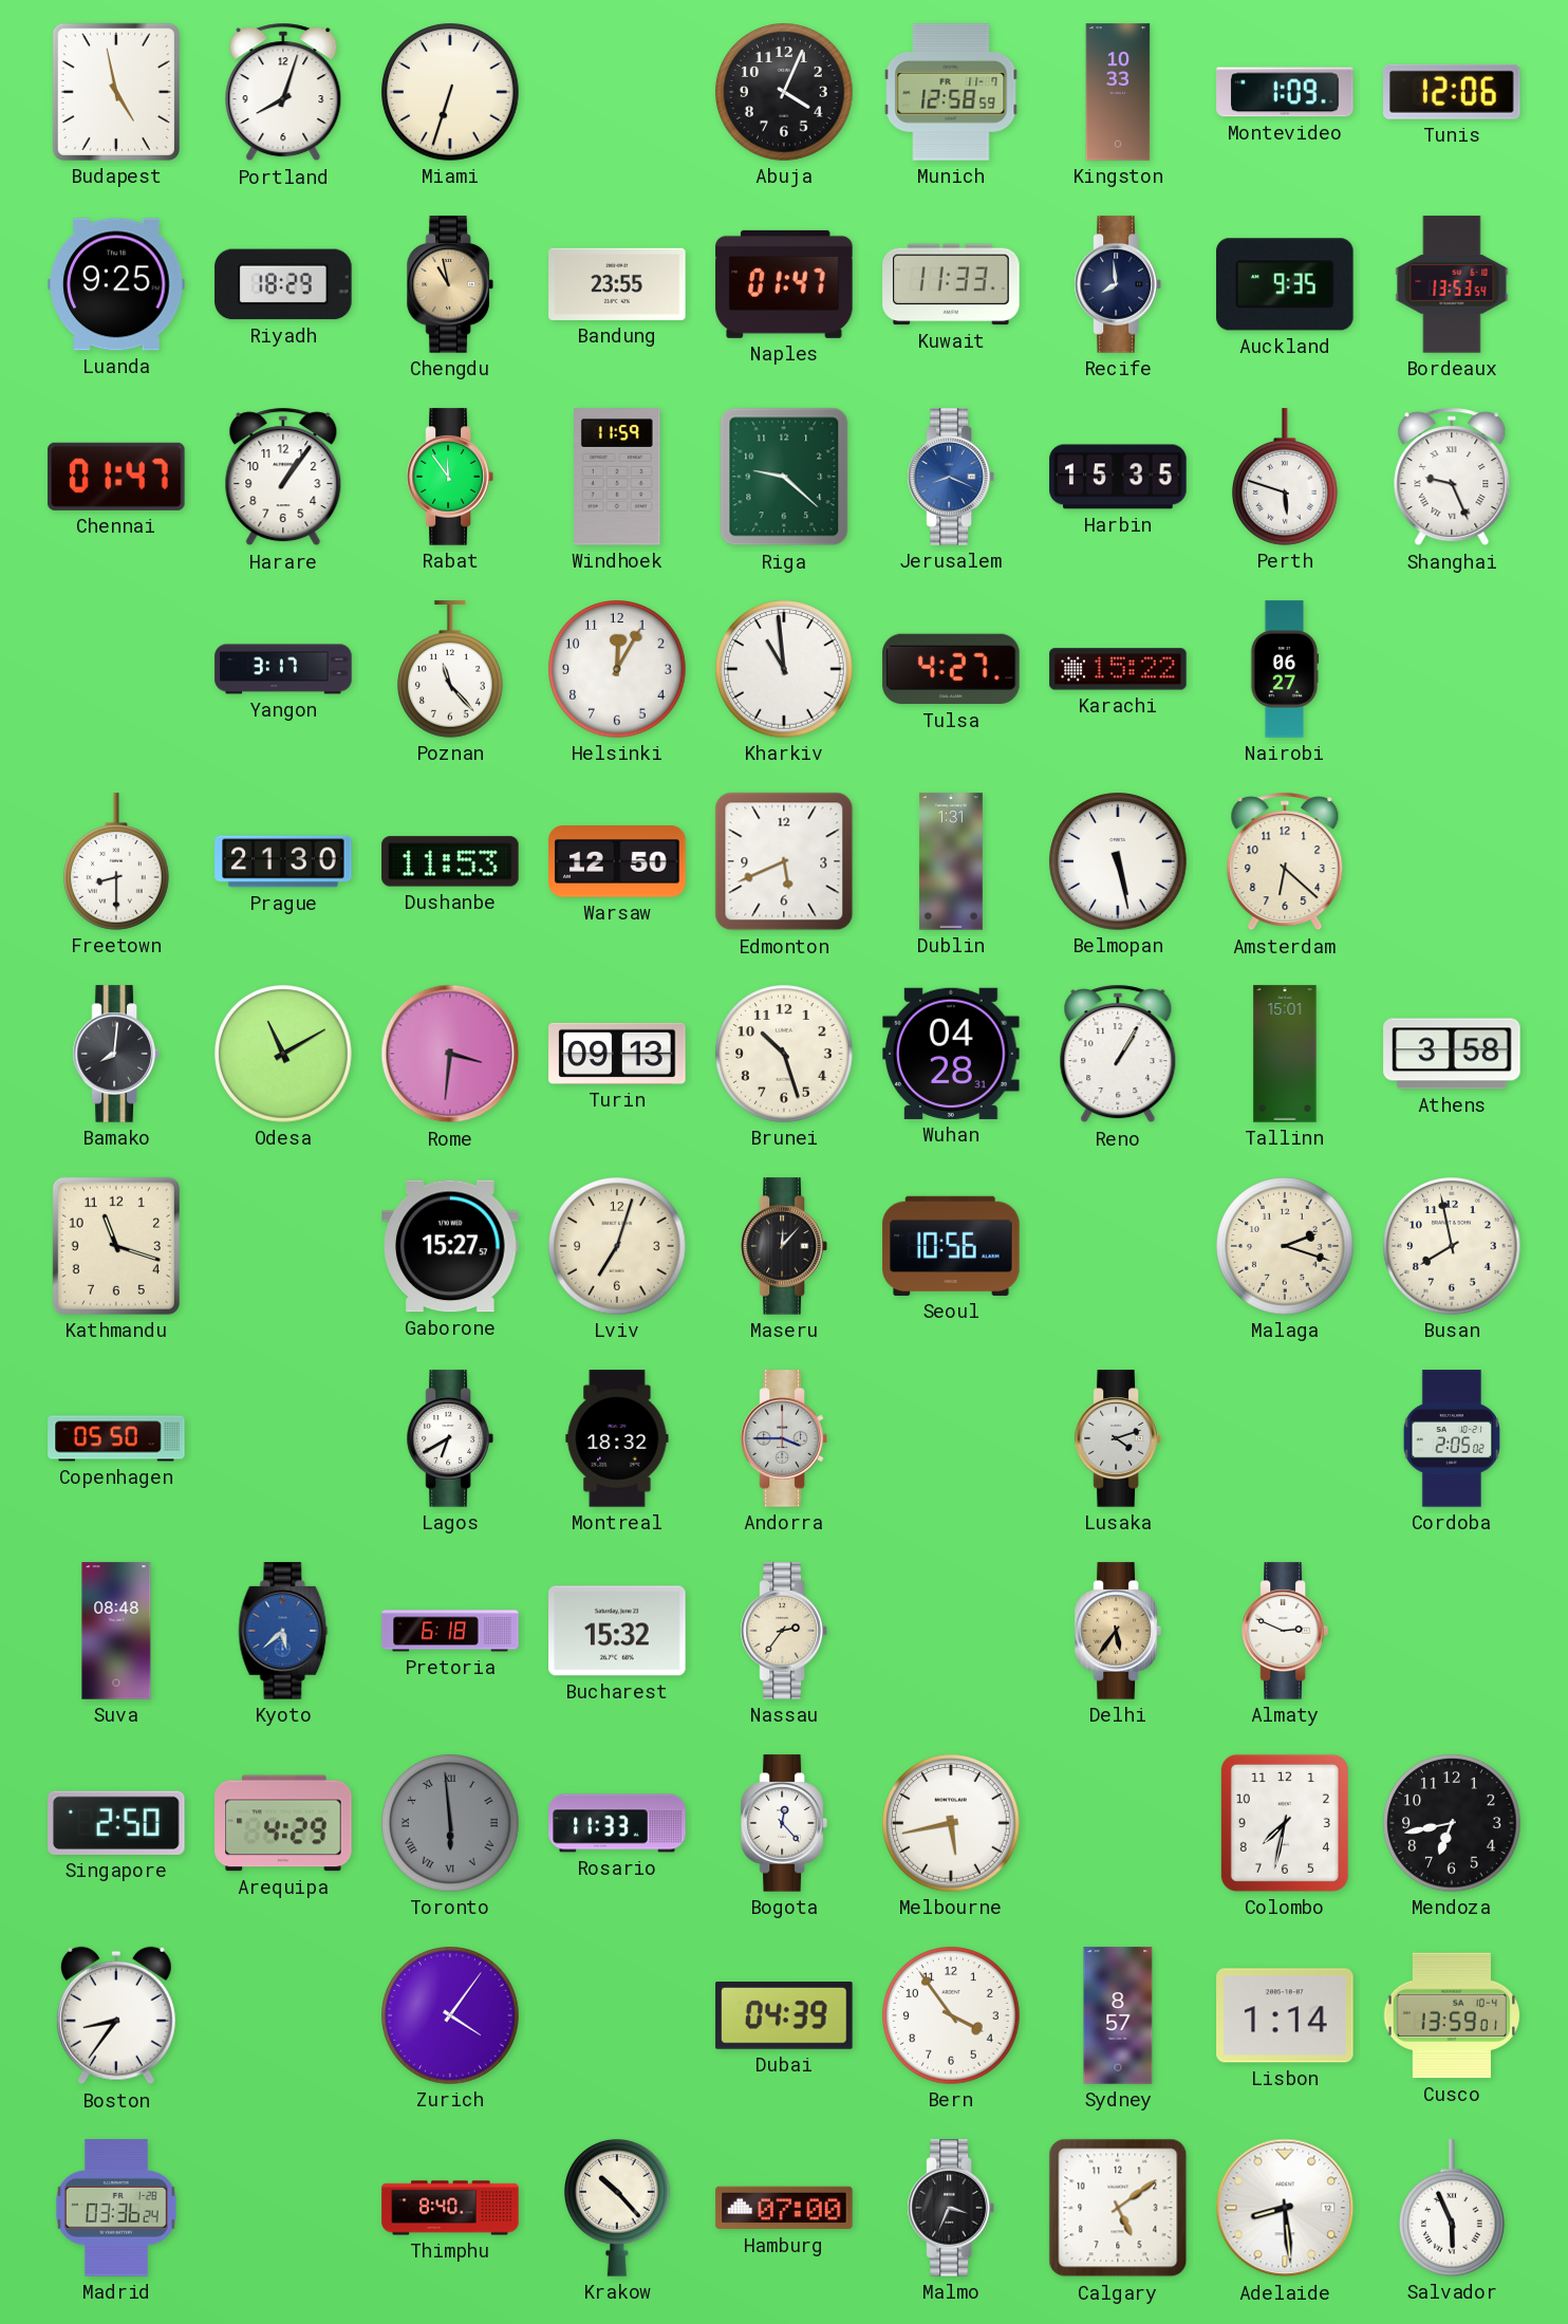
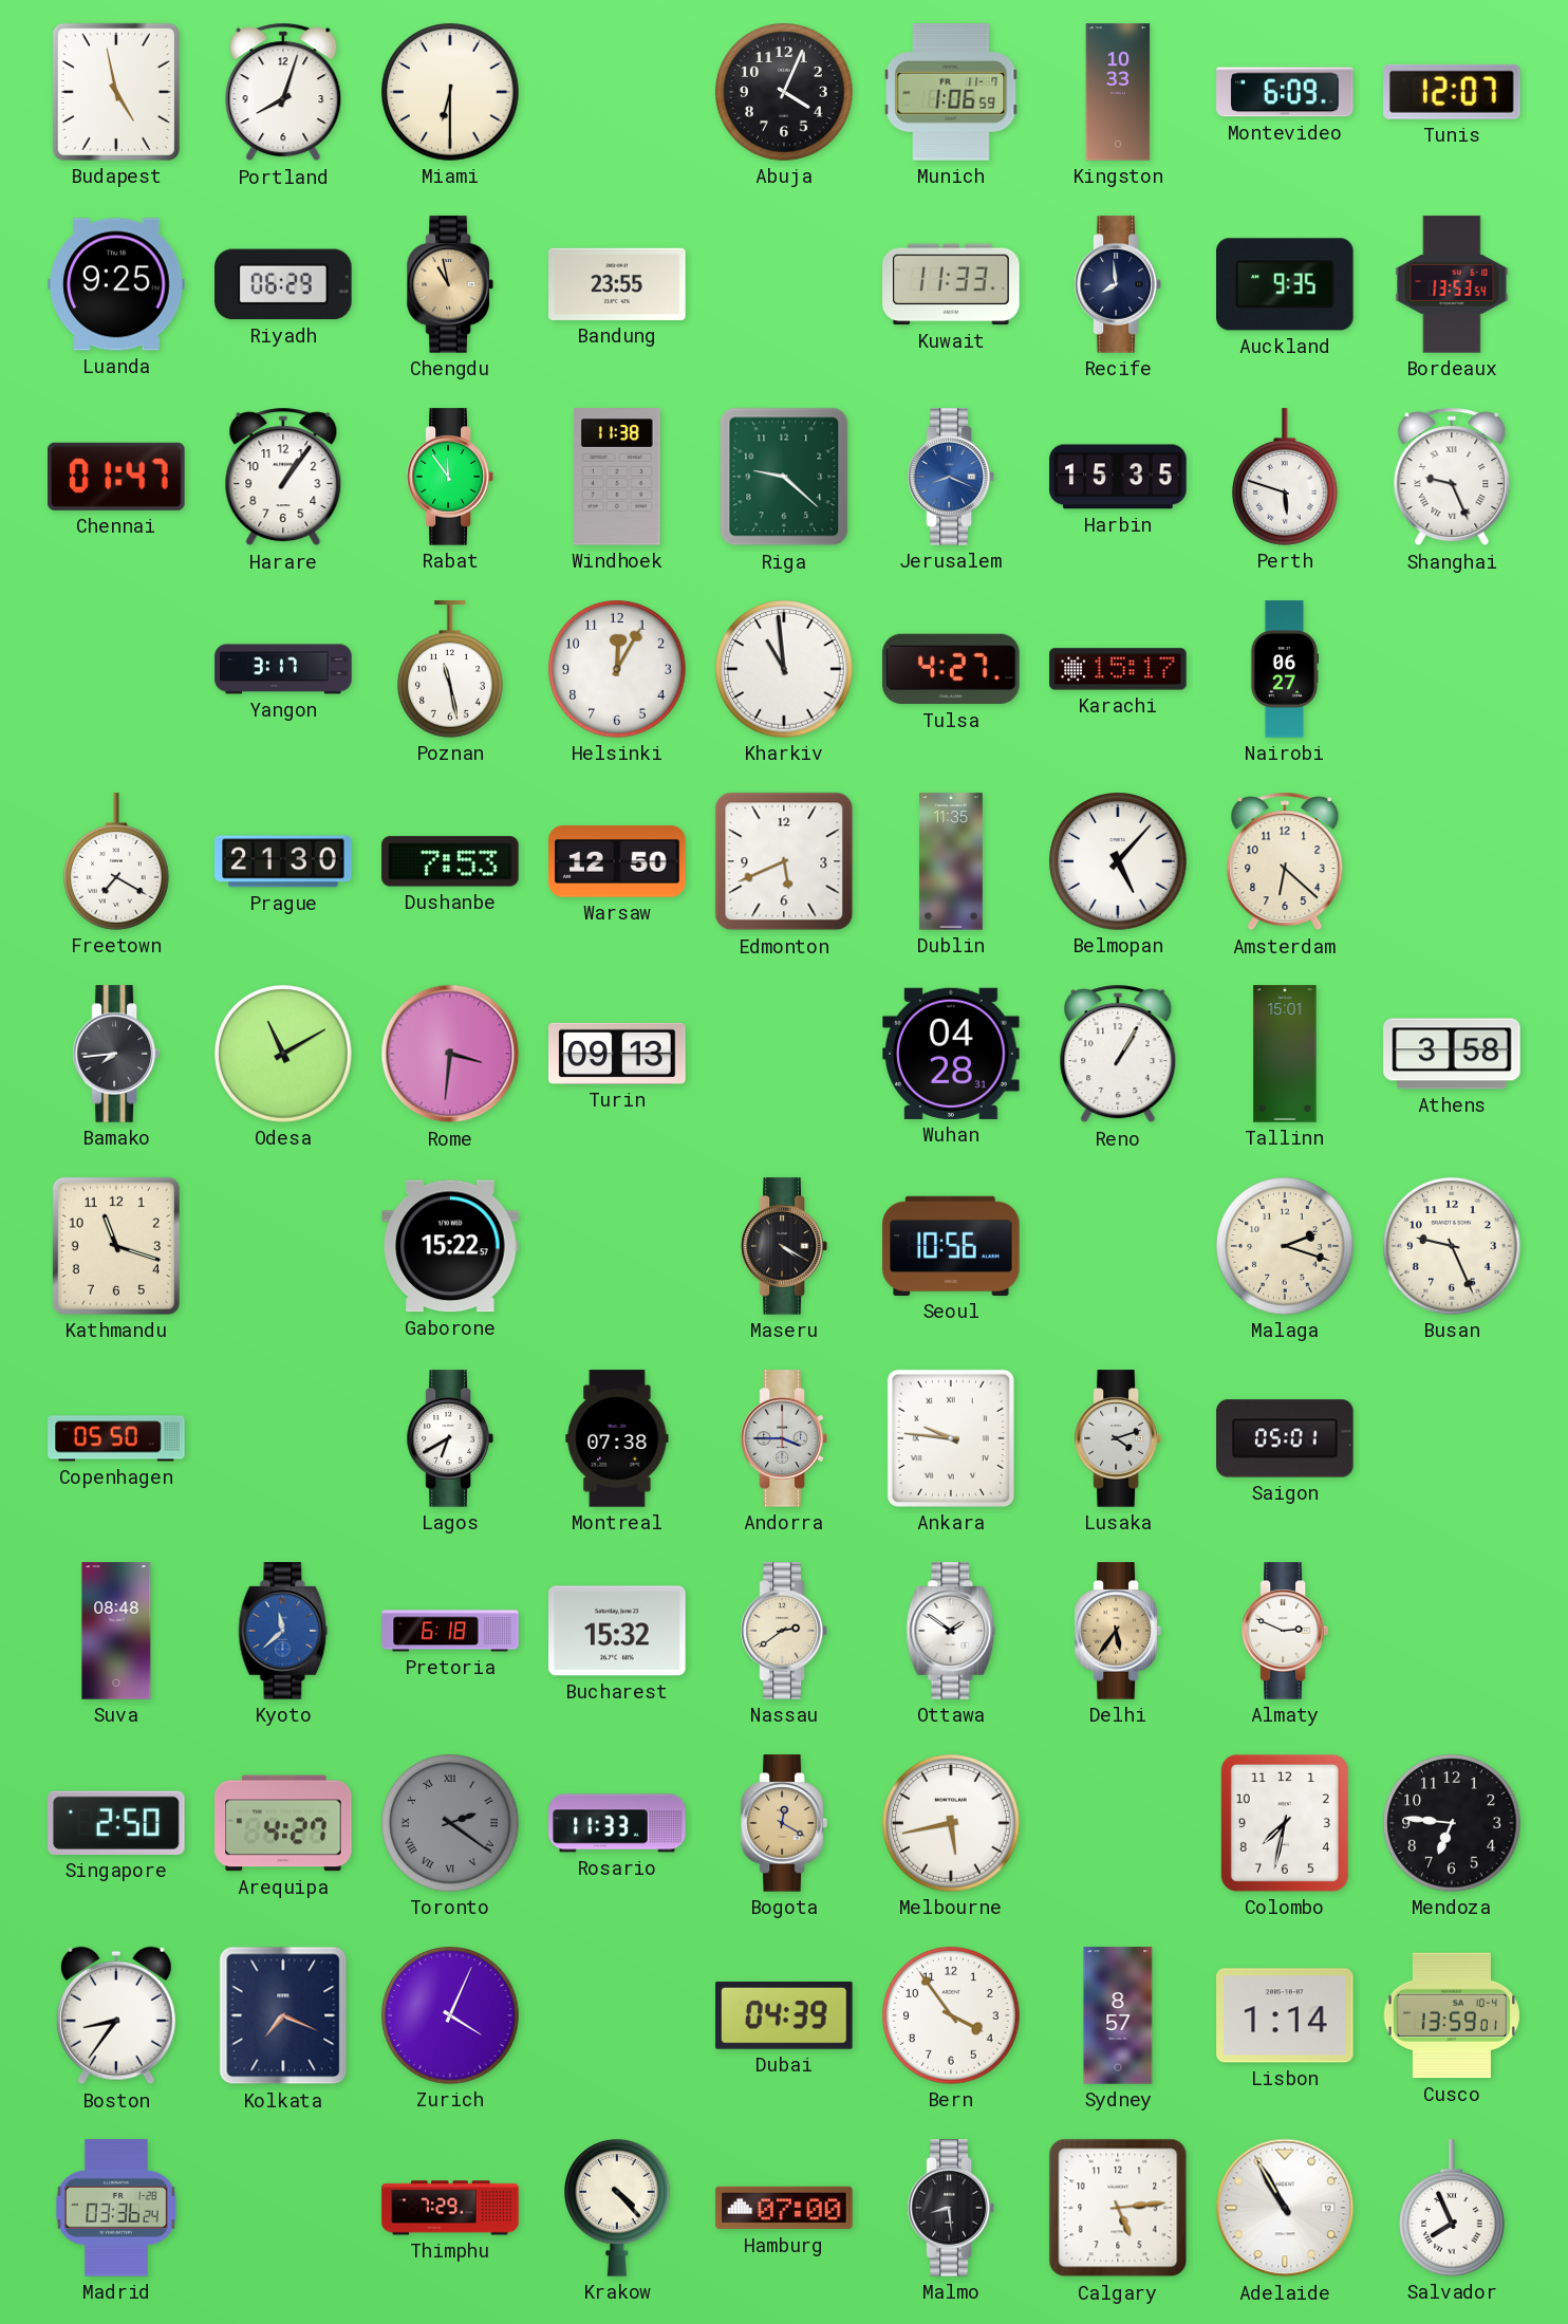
Miami: 6:33 -> 6:30
Munich: 12:58 -> 1:06
Montevideo: 1:09 -> 6:09
Tunis: 12:06 -> 12:07
Riyadh: 18:29 -> 06:29
Naples: 01:47 -> none
Windhoek: 11:59 -> 11:38
Poznan: 11:23 -> 11:28
Karachi: 15:22 -> 15:17
Freetown: 8:30 -> 7:20
Dushanbe: 11:53 -> 7:53
Dublin: 1:31 -> 11:35
Belmopan: 5:28 -> 5:07
Bamako: 8:01 -> 7:44
Brunei: 10:27 -> none
Gaborone: 15:27 -> 15:22
Lviv: 7:03 -> none
Maseru: 12:07 -> 4:20
Busan: 7:58 -> 9:26
Montreal: 18:32 -> 07:38
Ankara: none -> 9:46
Saigon: none -> 05:01
Cordoba: 2:05 -> none
Kyoto: 5:38 -> 11:38
Nassau: 2:36 -> 2:39
Ottawa: none -> 1:51
Arequipa: 4:29 -> 4:27
Toronto: 5:59 -> 2:21
Bogota: 12:23 -> 12:20
Bogota dial: white -> champagne
Mendoza: 6:43 -> 6:46
Kolkata: none -> 7:19
Zurich: 4:06 -> 4:04
Thimphu: 8:40 -> 7:29
Krakow: 10:23 -> 4:23
Malmo: 3:34 -> 8:29
Calgary: 5:09 -> 5:14
Adelaide: 8:29 -> 10:55
Salvador: 5:56 -> 7:56
